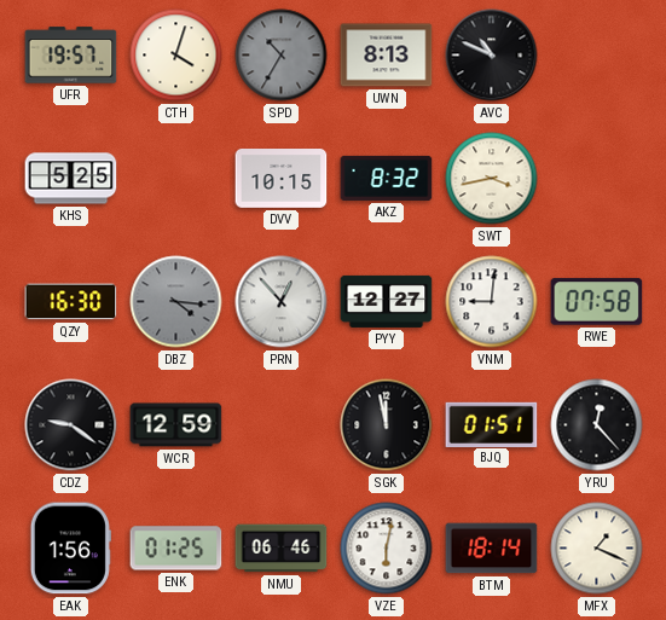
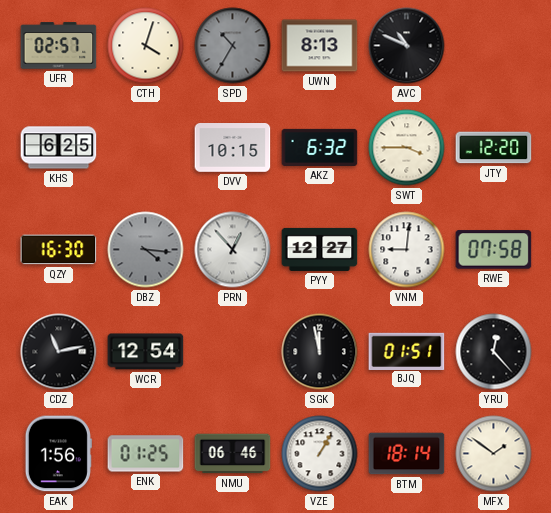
UFR: 19:57 -> 02:57
KHS: 5:25 -> 6:25
AKZ: 8:32 -> 6:32
SWT: 3:43 -> 3:45
JTY: none -> 12:20
CDZ: 9:21 -> 11:13
WCR: 12:59 -> 12:54
VZE: 6:02 -> 1:05
MFX: 1:19 -> 1:51
